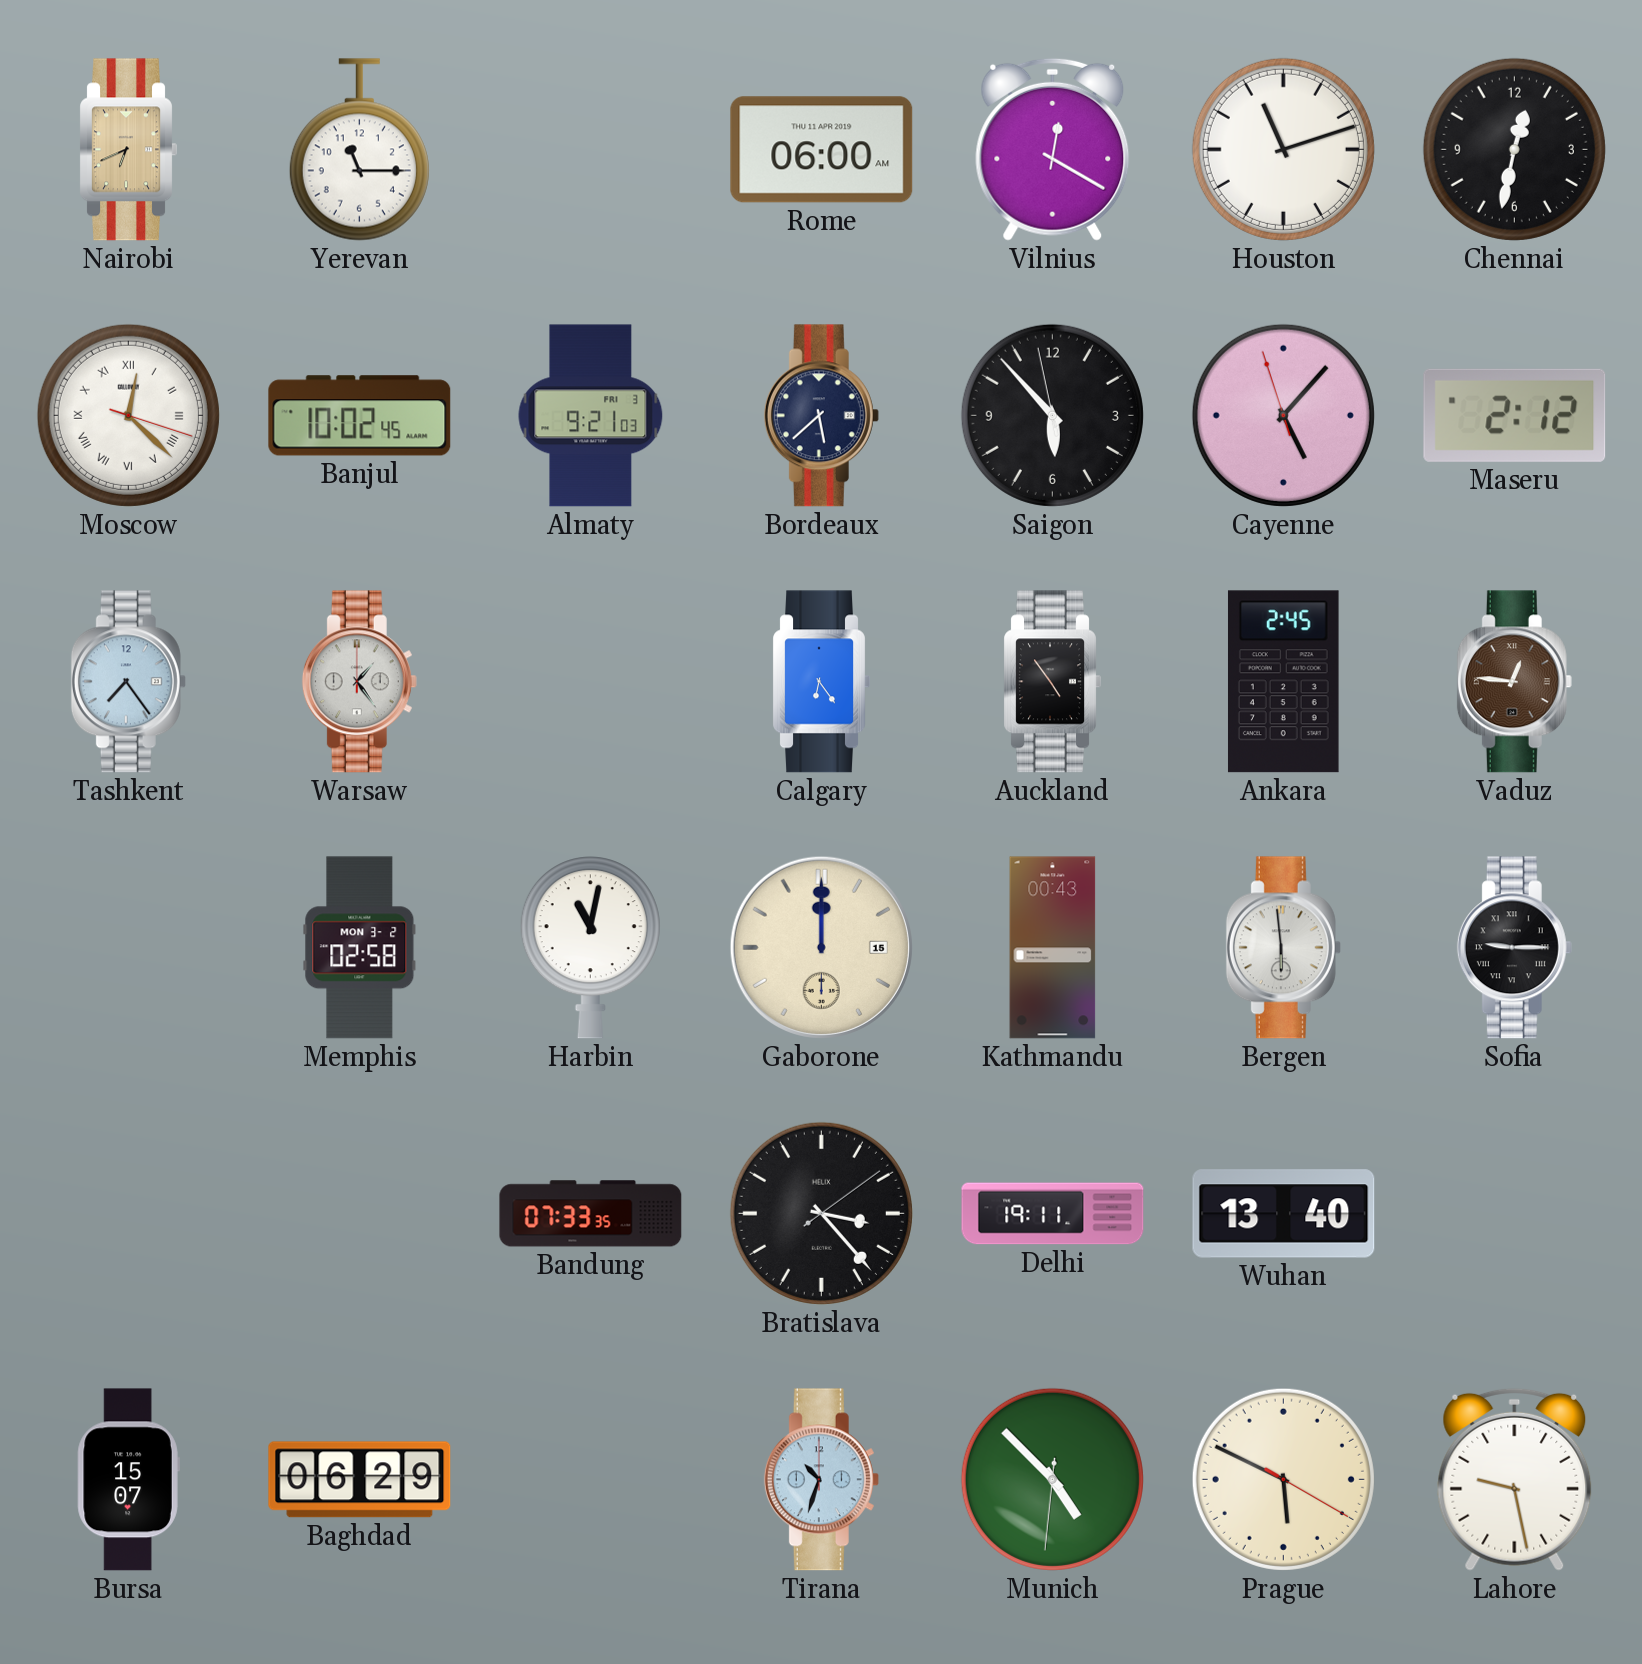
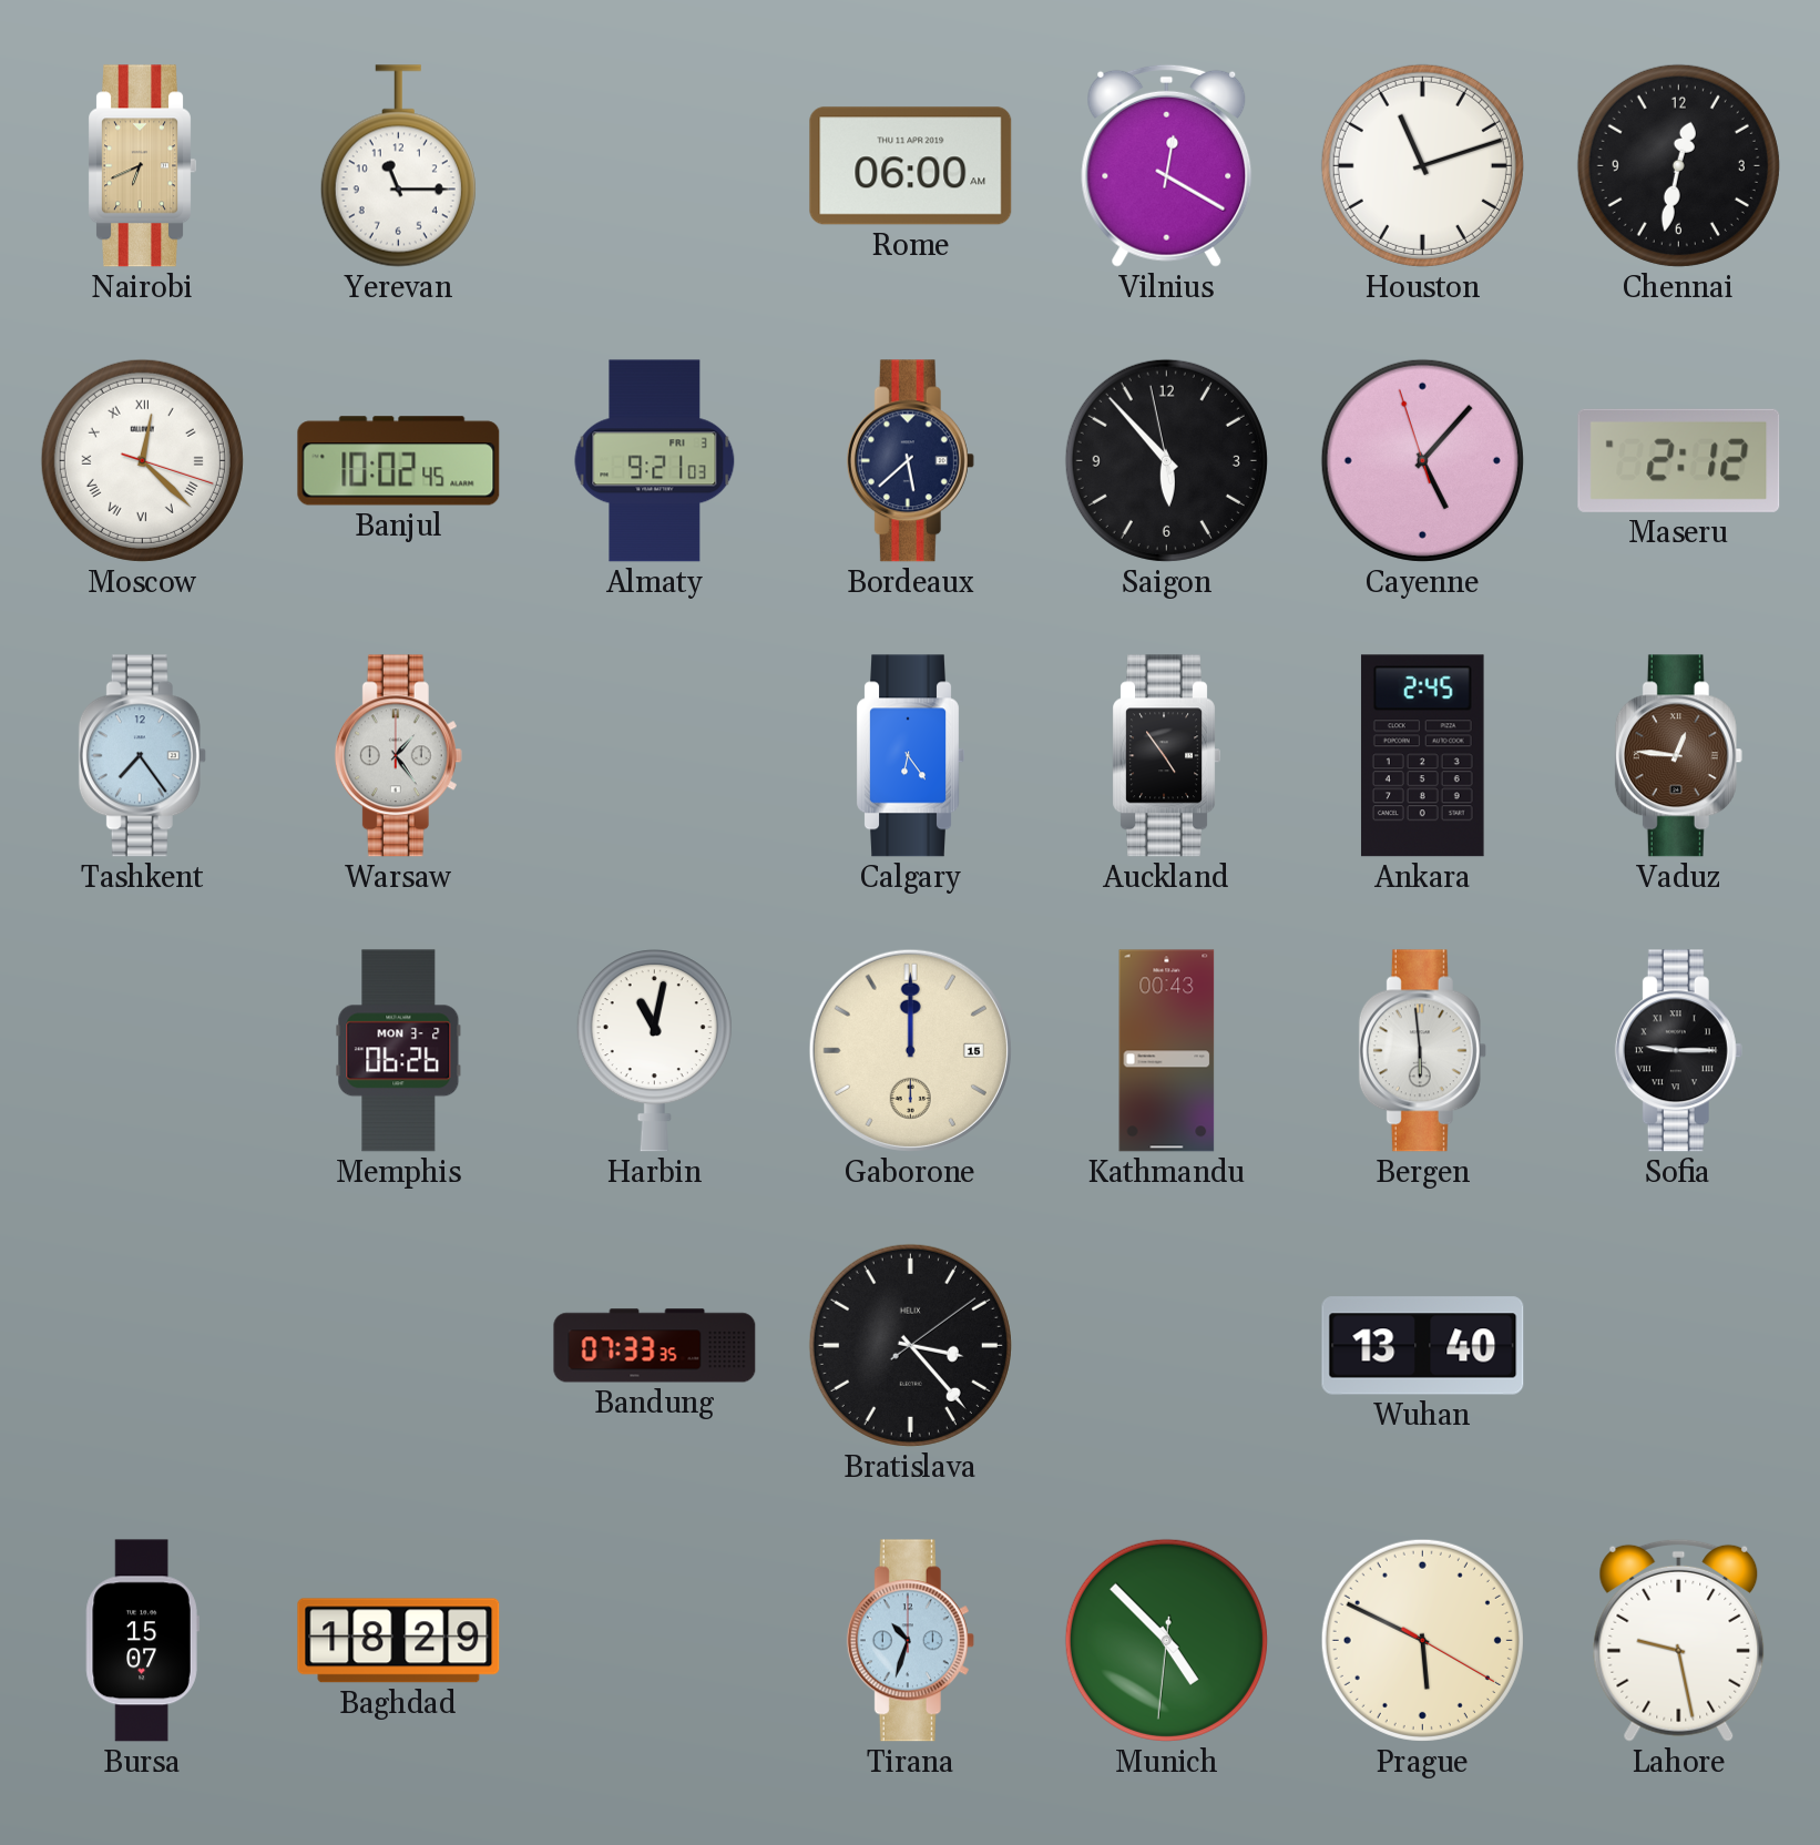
Memphis: 02:58 -> 06:26
Delhi: 19:11 -> none
Baghdad: 06:29 -> 18:29
